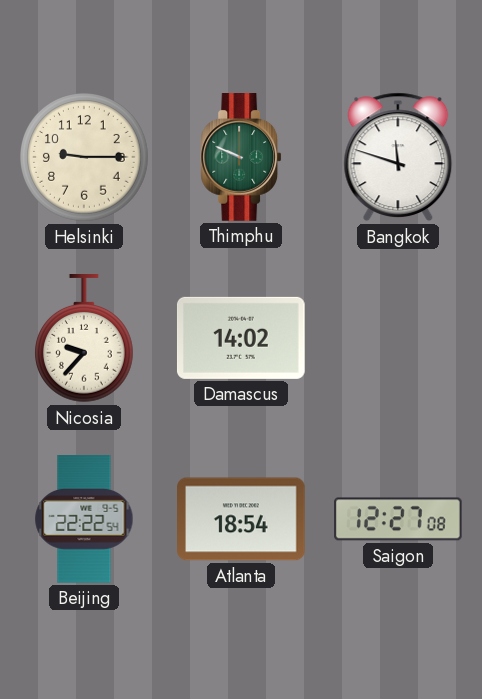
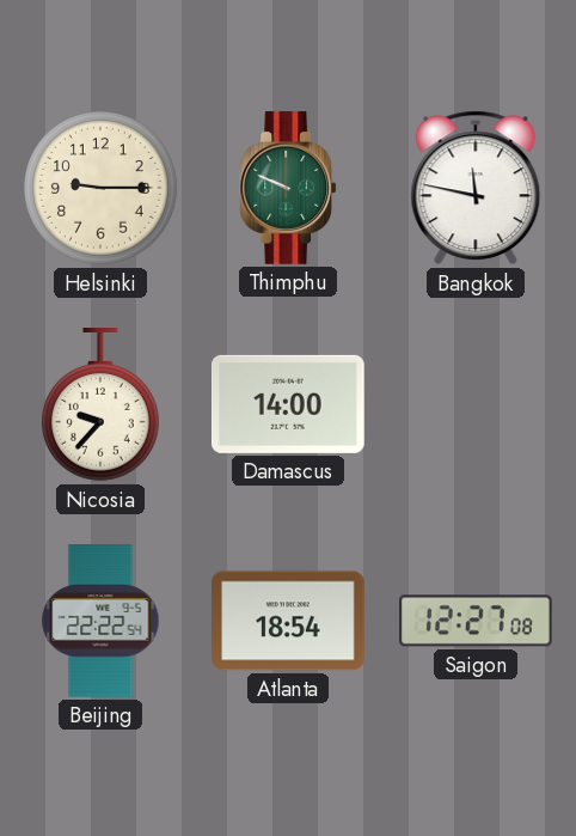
Bangkok: 11:48 -> 11:47
Damascus: 14:02 -> 14:00
